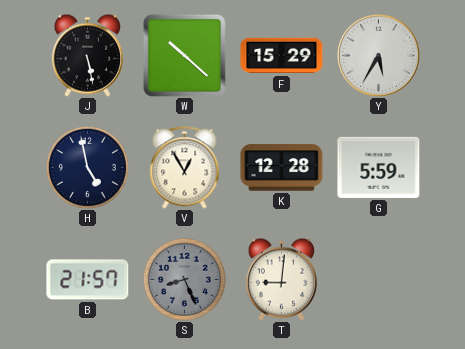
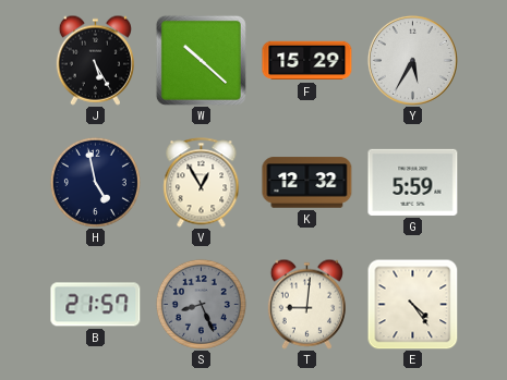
J: 5:28 -> 5:25
K: 12:28 -> 12:32
E: none -> 4:24
